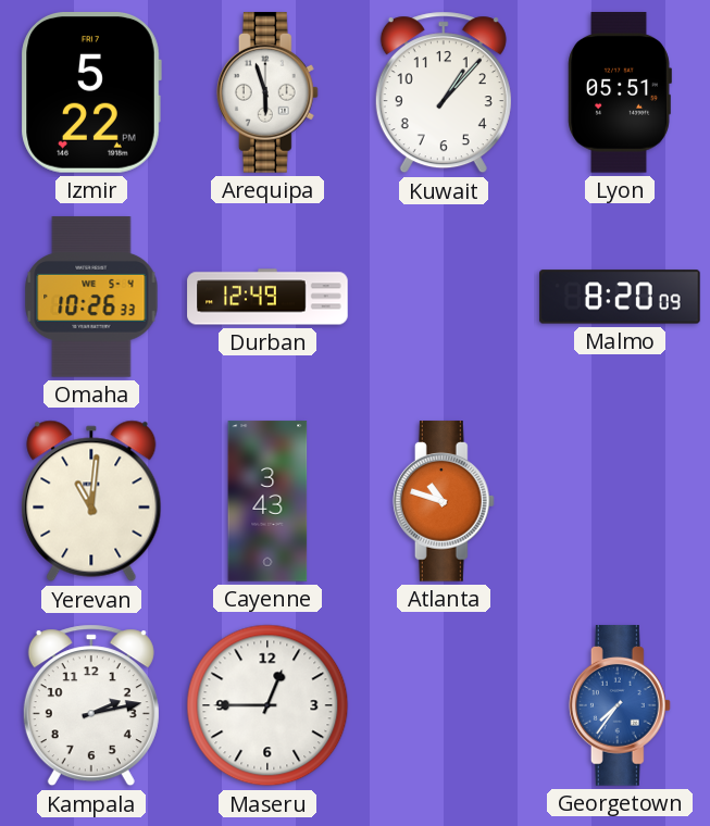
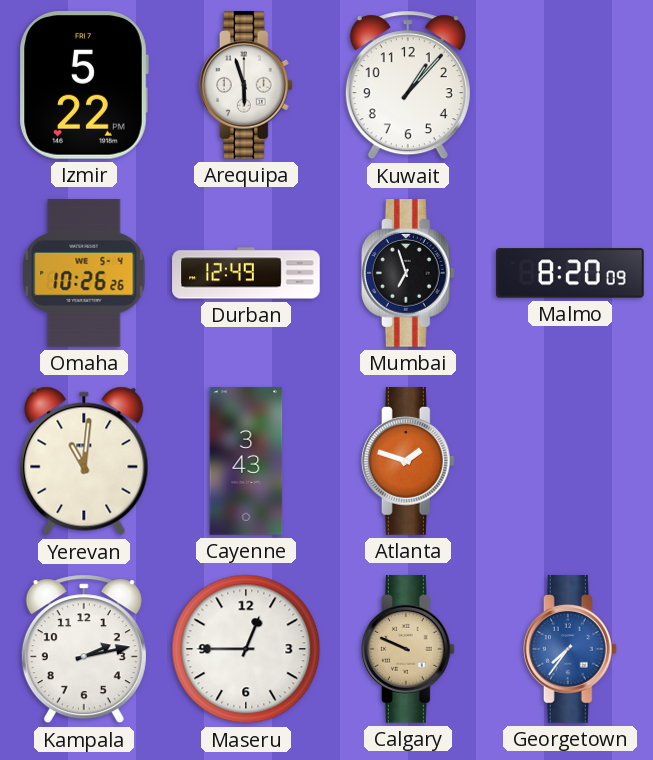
Lyon: 05:51 -> none
Omaha: 10:26:33 -> 10:26:26
Mumbai: none -> 6:57
Atlanta: 10:48 -> 1:48
Calgary: none -> 9:49
